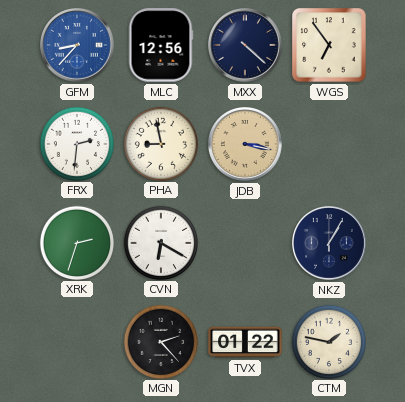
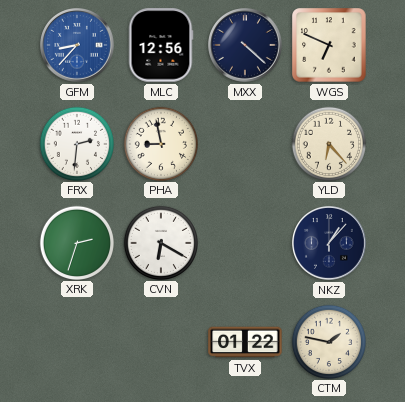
WGS: 6:54 -> 6:49
JDB: 3:17 -> none
YLD: none -> 6:23
NKZ: 1:05 -> 1:07
MGN: 2:23 -> none
